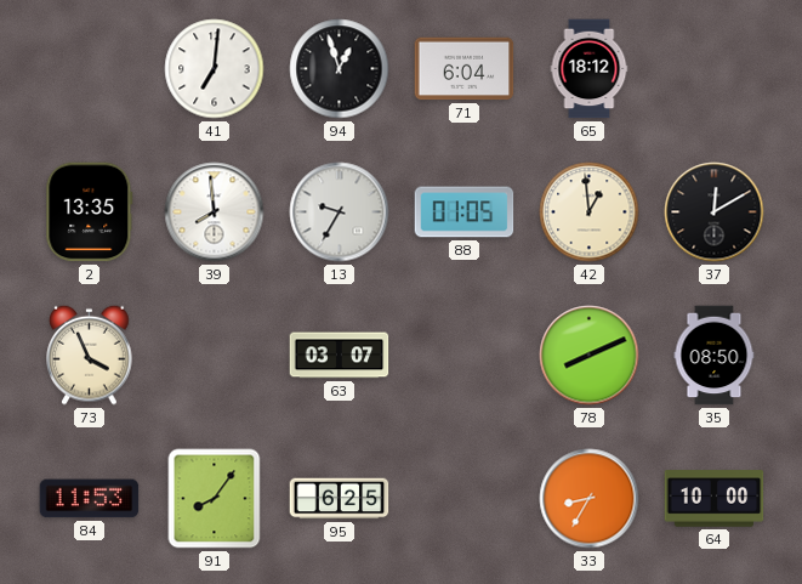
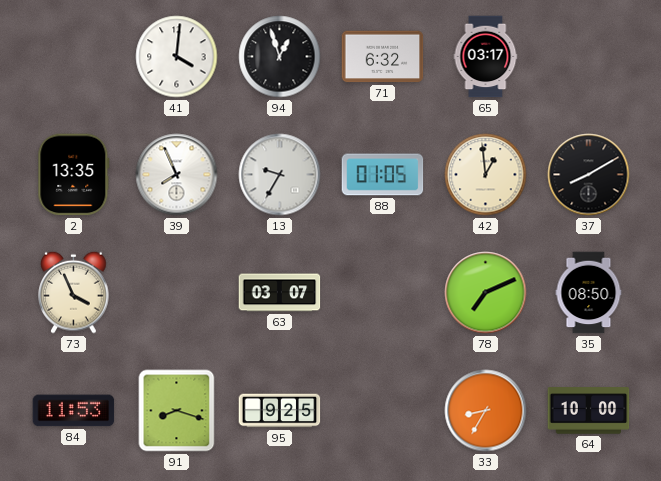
41: 7:01 -> 4:01
71: 6:04 -> 6:32
65: 18:12 -> 03:17
39: 7:59 -> 7:56
37: 12:10 -> 8:10
78: 8:11 -> 7:11
91: 8:06 -> 8:18
95: 6:25 -> 9:25
